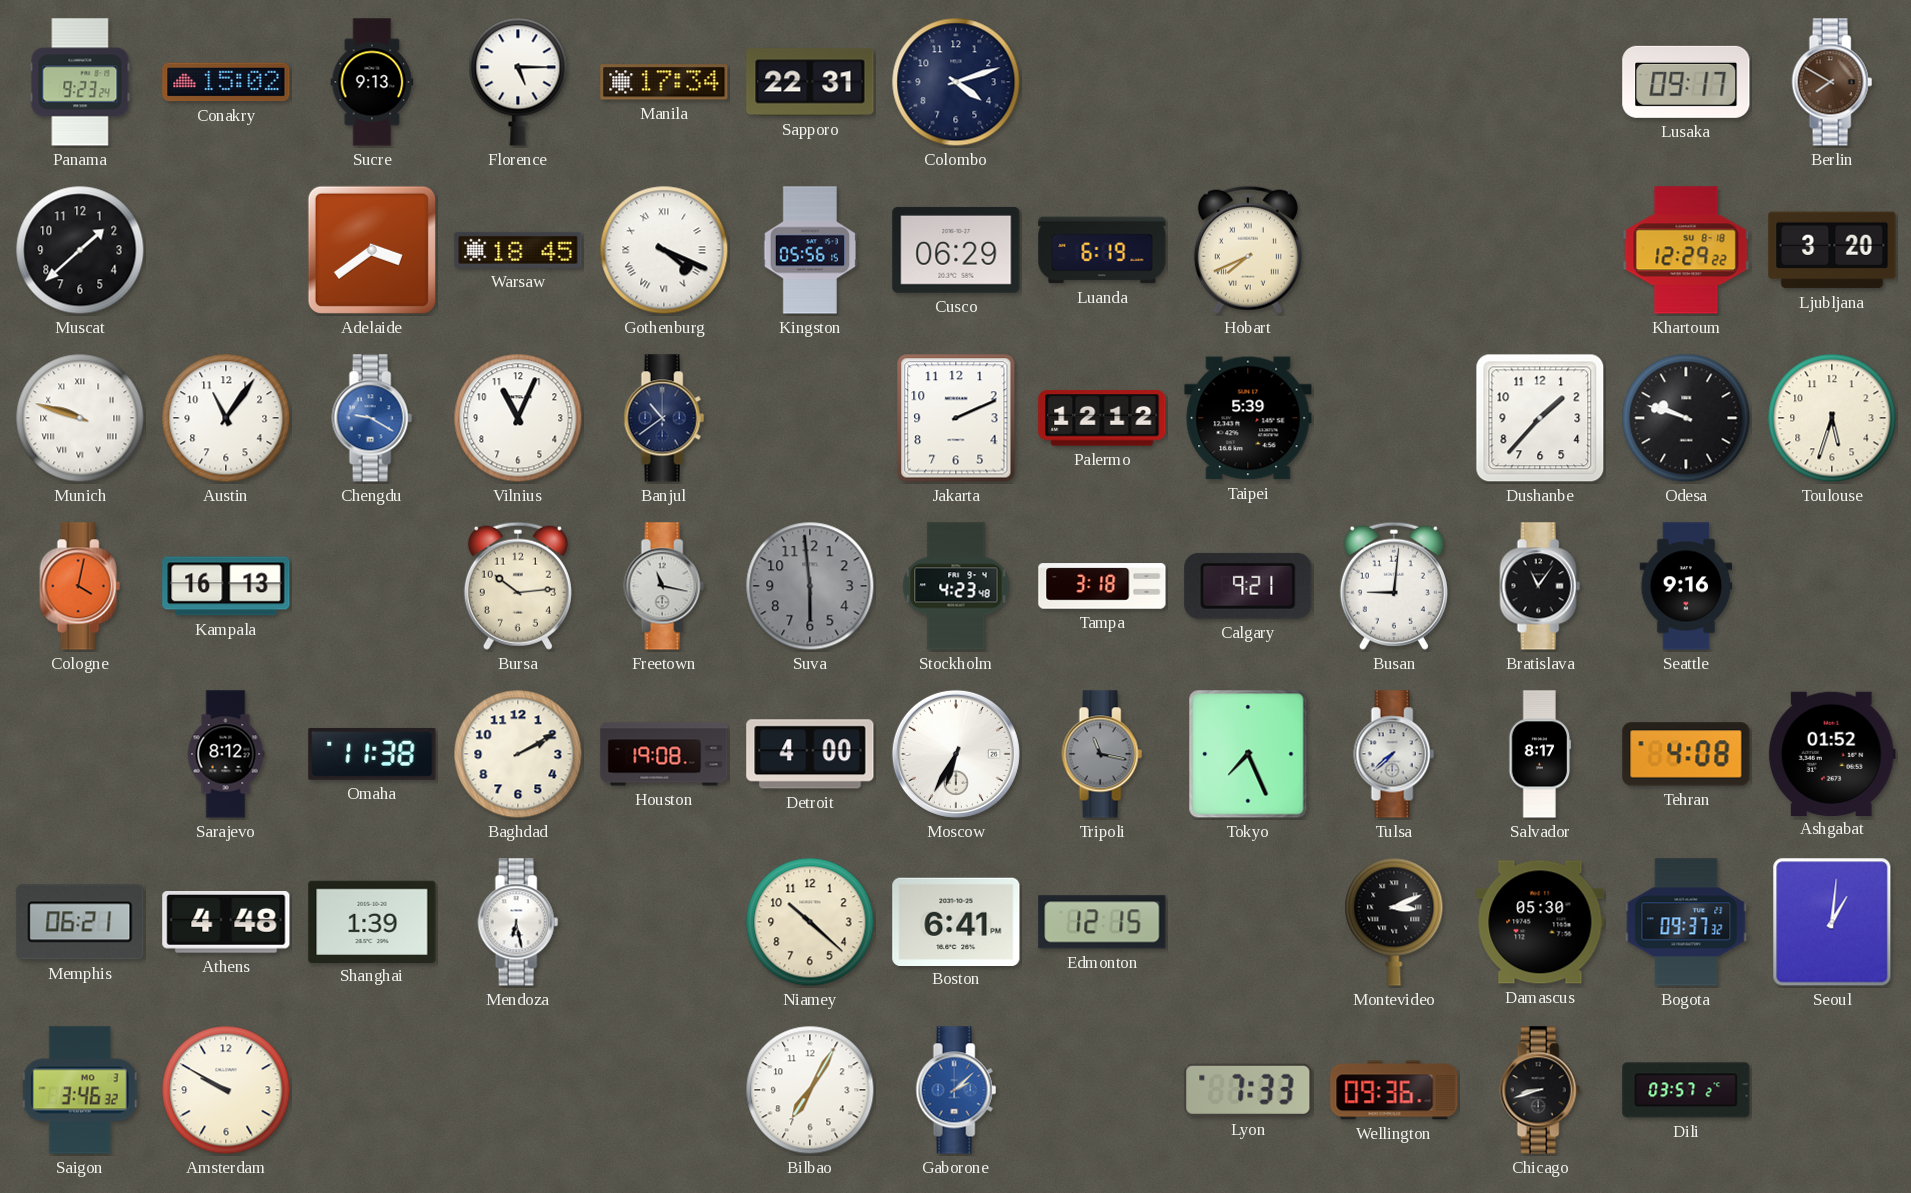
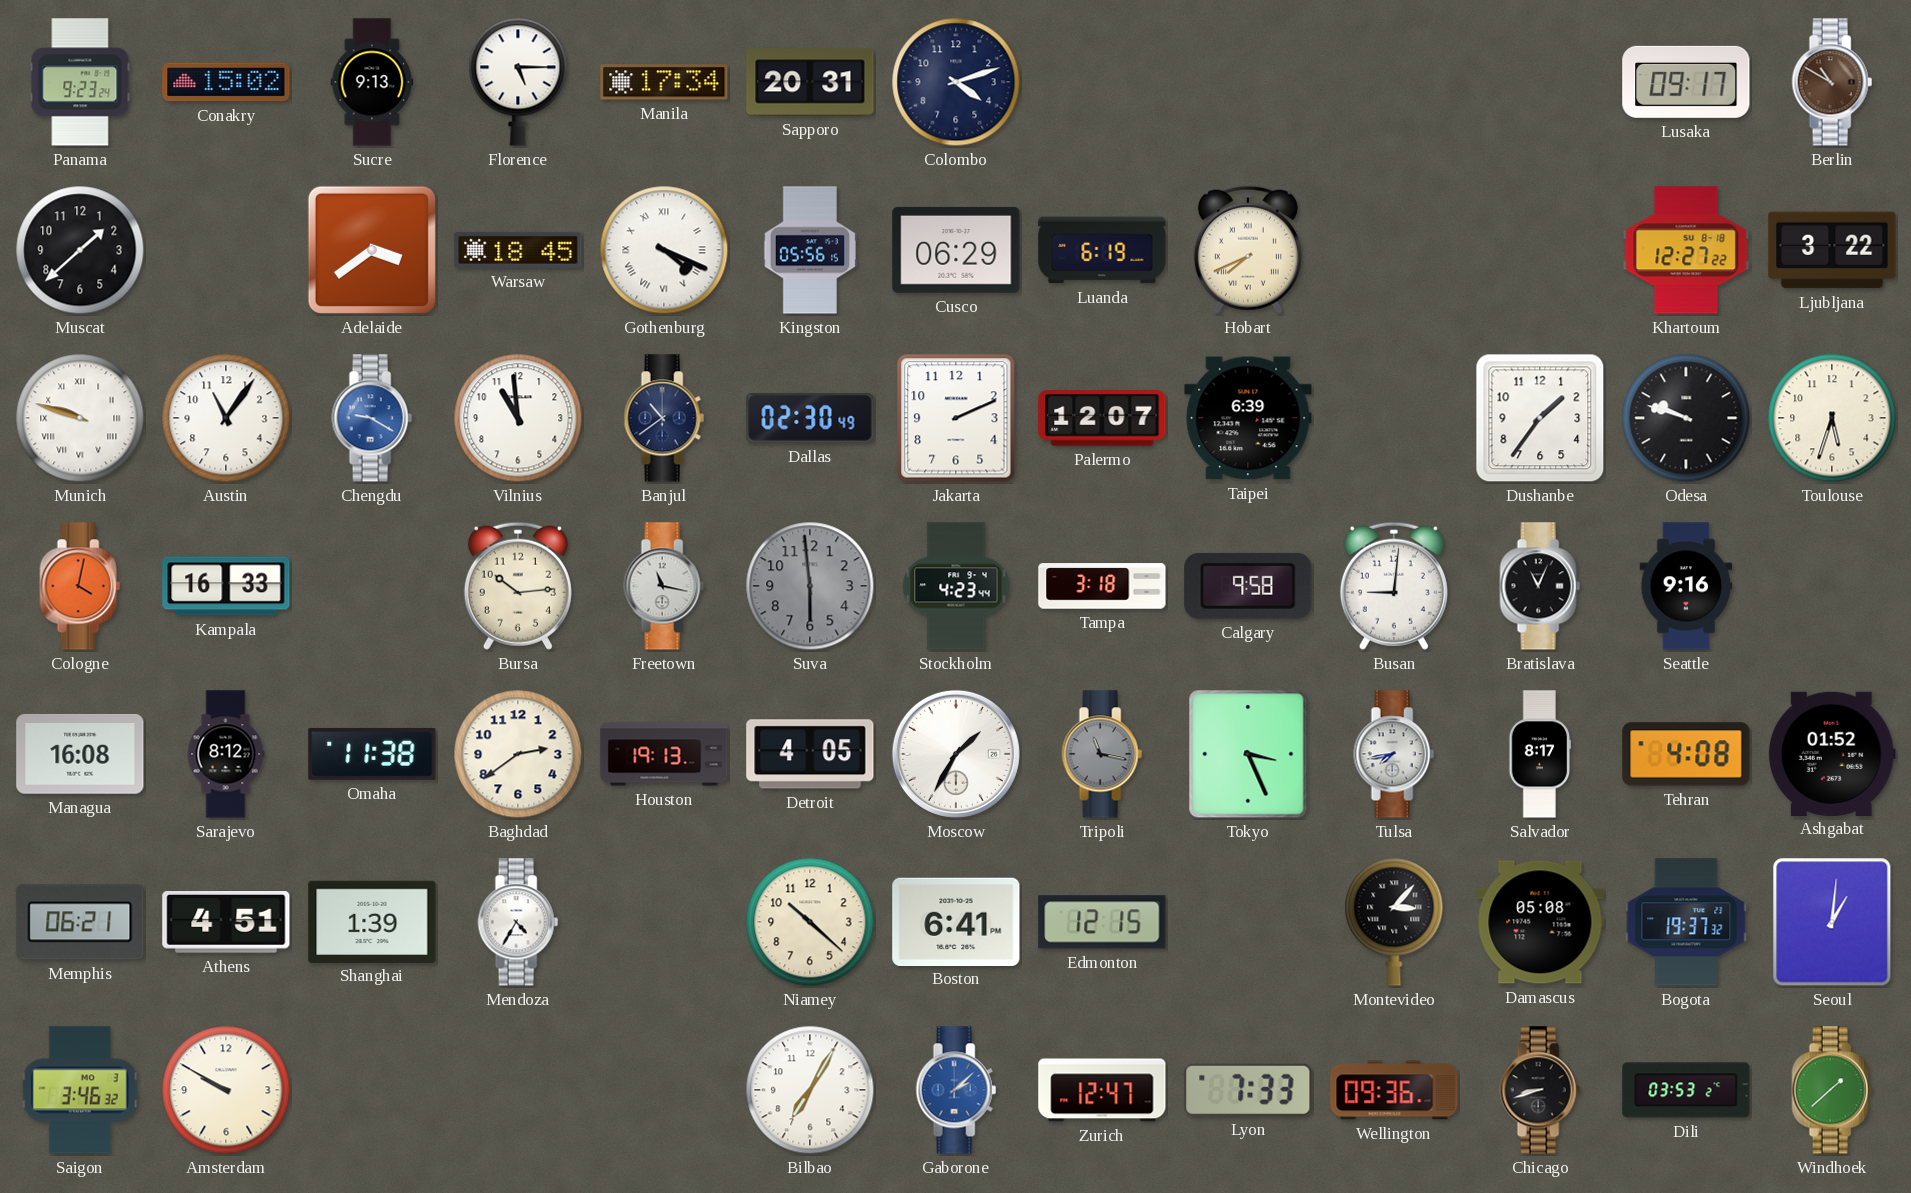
Sapporo: 22:31 -> 20:31
Berlin: 7:50 -> 10:50
Khartoum: 12:29 -> 12:27
Ljubljana: 3:20 -> 3:22
Vilnius: 11:04 -> 10:59
Dallas: none -> 02:30
Palermo: 12:12 -> 12:07
Taipei: 5:39 -> 6:39
Dushanbe: 1:37 -> 1:36
Kampala: 16:13 -> 16:33
Stockholm: 4:23:48 -> 4:23:44
Calgary: 9:21 -> 9:58
Bratislava: 11:06 -> 11:04
Managua: none -> 16:08
Baghdad: 2:10 -> 2:39
Houston: 19:08 -> 19:13
Detroit: 4:00 -> 4:05
Moscow: 6:35 -> 1:35
Tokyo: 7:26 -> 3:26
Tulsa: 7:38 -> 7:43
Athens: 4:48 -> 4:51
Mendoza: 6:28 -> 4:35
Montevideo: 3:11 -> 3:07
Damascus: 05:30 -> 05:08
Bogota: 09:37 -> 19:37
Zurich: none -> 12:47
Dili: 03:57 -> 03:53
Windhoek: none -> 1:38
